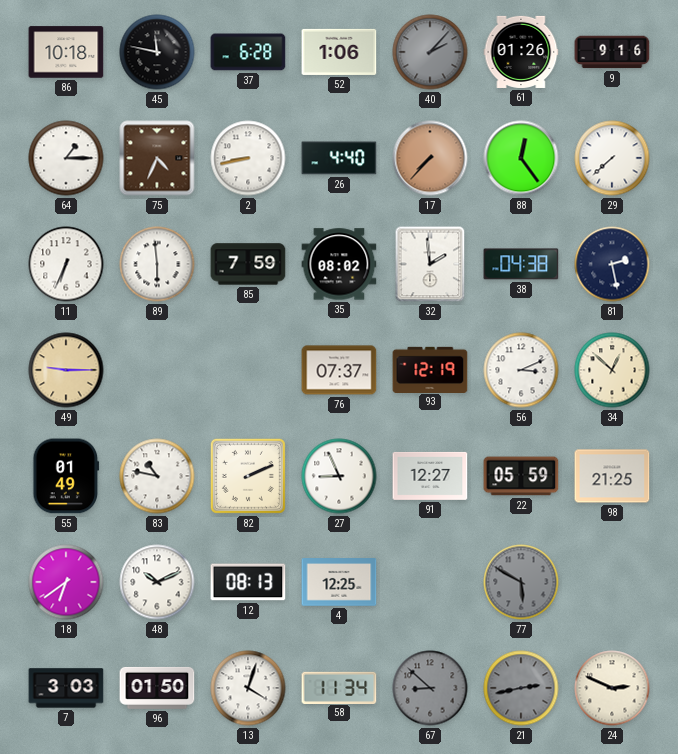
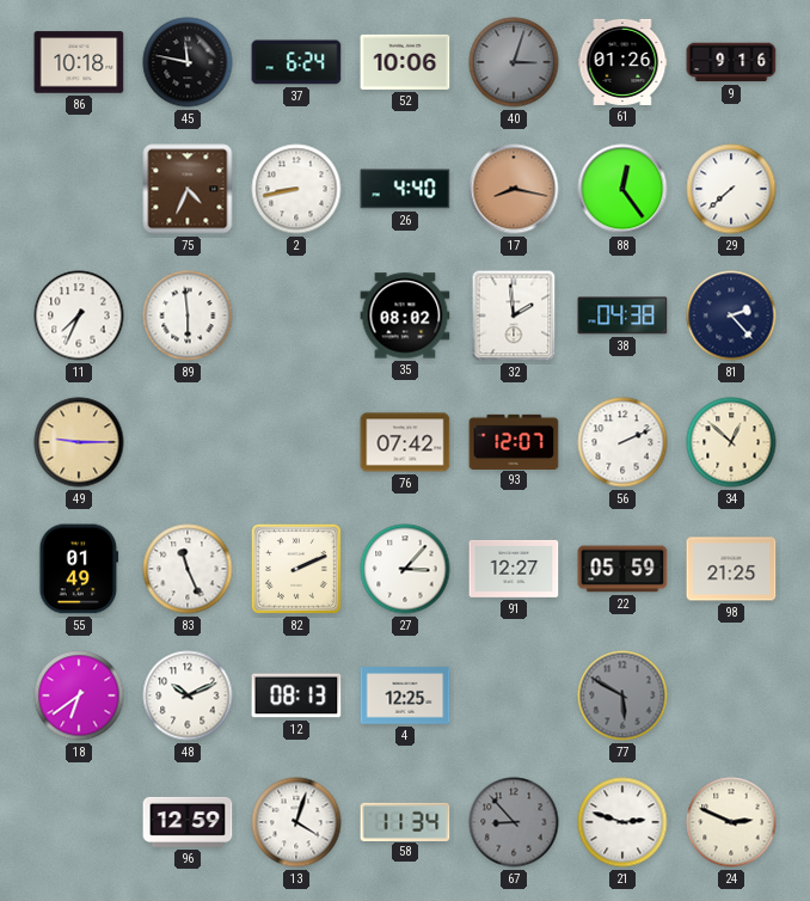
37: 6:28 -> 6:24
52: 1:06 -> 10:06
40: 2:07 -> 3:03
64: 1:15 -> none
17: 7:37 -> 8:17
11: 6:34 -> 7:34
85: 7:59 -> none
81: 2:28 -> 2:23
76: 07:37 -> 07:42
93: 12:19 -> 12:07
56: 3:11 -> 2:11
83: 10:47 -> 11:26
27: 8:56 -> 3:07
7: 3:03 -> none
96: 01:50 -> 12:59
67: 8:52 -> 8:53
21: 2:43 -> 2:48
21 dial: grey -> white
